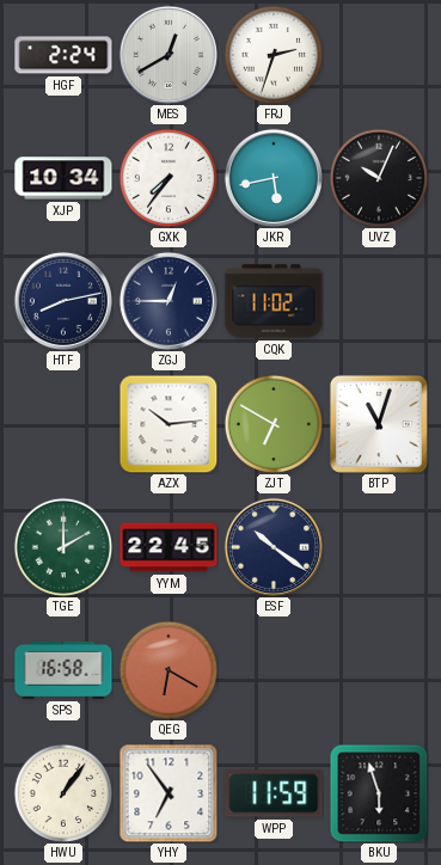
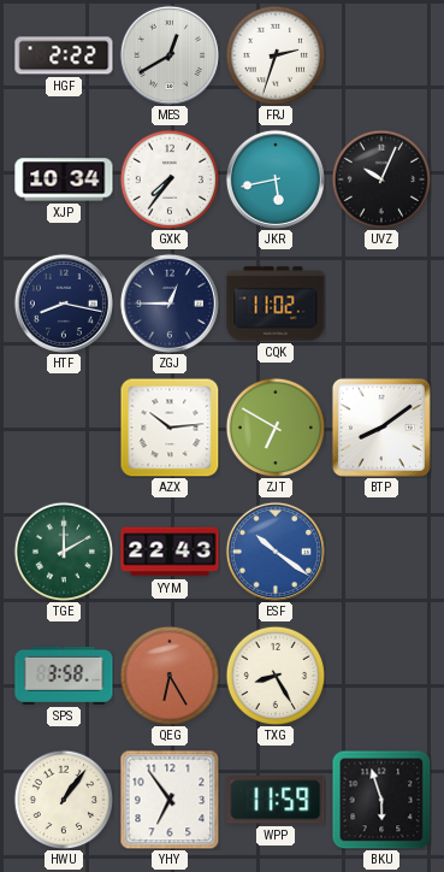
HGF: 2:24 -> 2:22
HTF: 8:13 -> 8:17
BTP: 11:03 -> 8:09
YYM: 22:45 -> 22:43
ESF dial: navy -> blue
SPS: 16:58 -> 3:58
QEG: 6:20 -> 6:25
TXG: none -> 8:25
